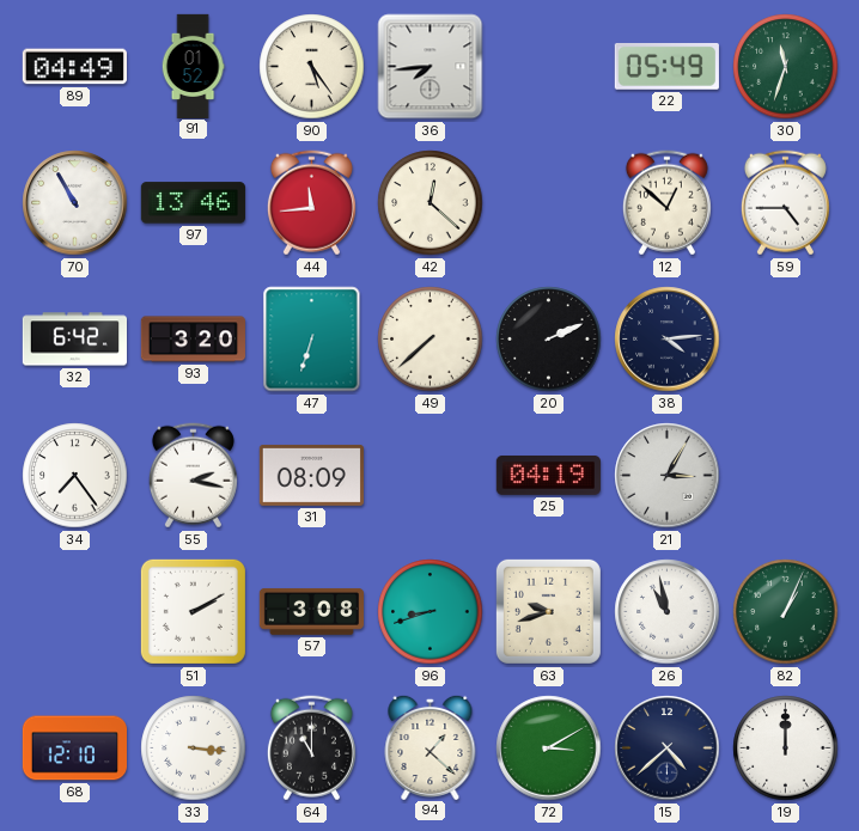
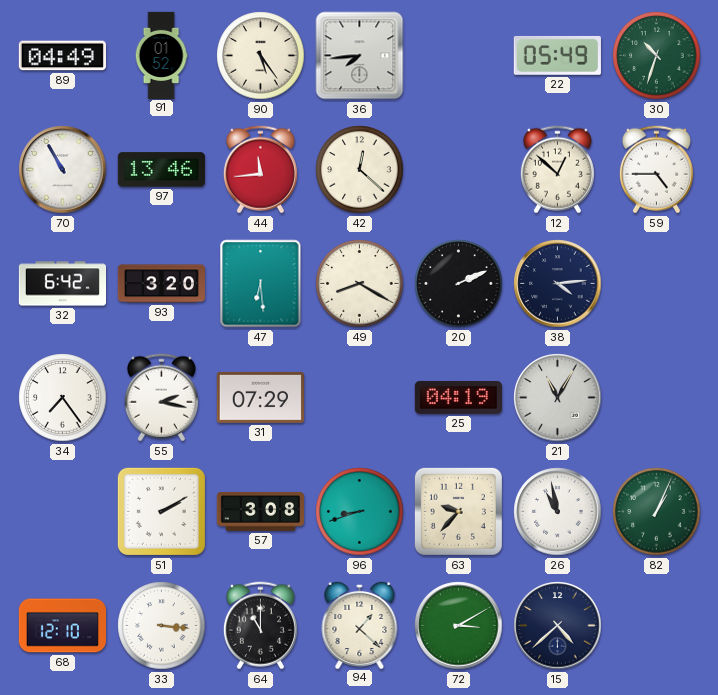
30: 11:33 -> 10:33
47: 6:33 -> 6:29
49: 7:38 -> 8:20
31: 08:09 -> 07:29
21: 3:05 -> 11:05
63: 9:42 -> 9:37
19: 12:00 -> none
